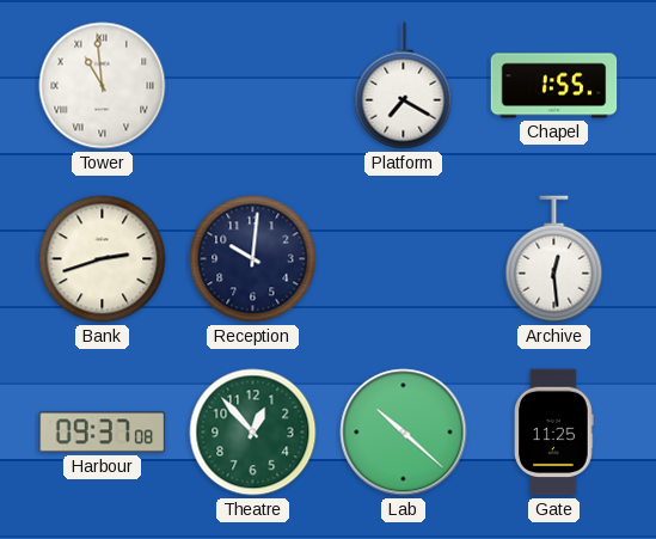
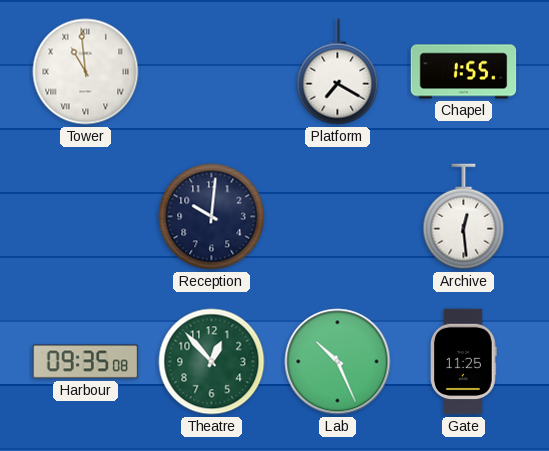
Bank: 2:42 -> none
Harbour: 09:37 -> 09:35
Lab: 10:22 -> 10:26
